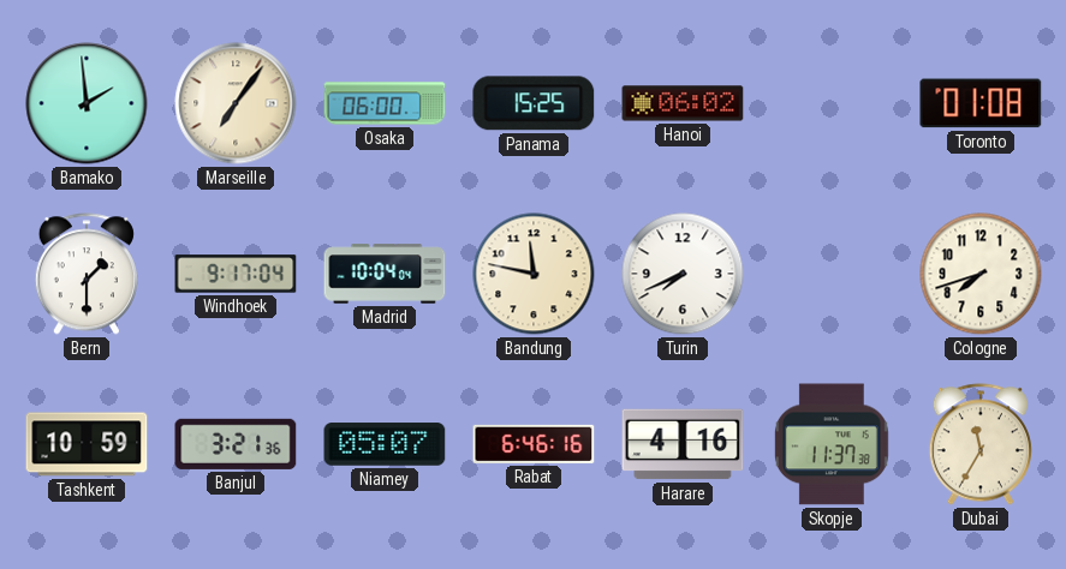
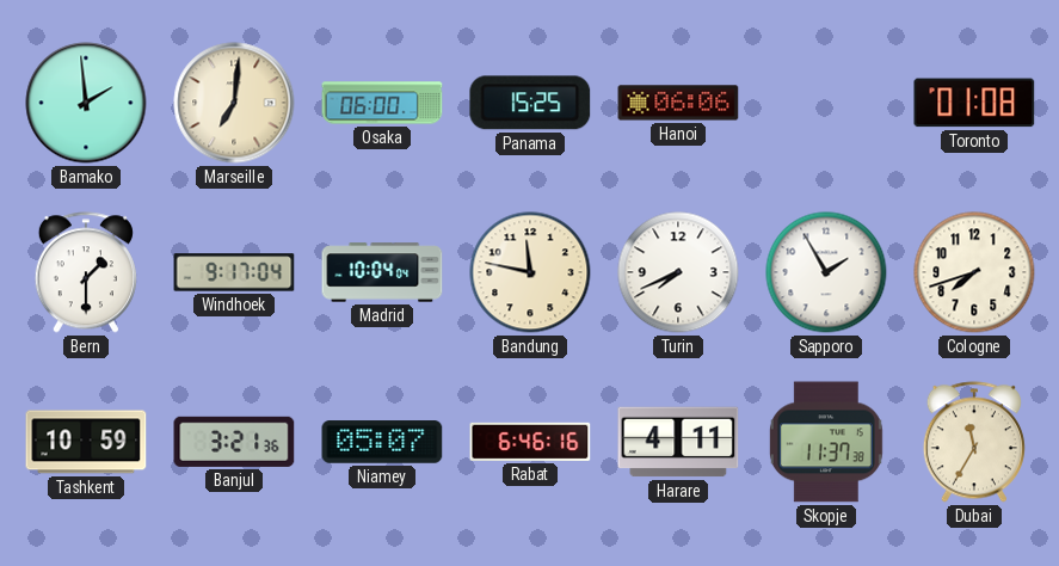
Marseille: 7:06 -> 7:01
Hanoi: 06:02 -> 06:06
Sapporo: none -> 1:55
Harare: 4:16 -> 4:11
